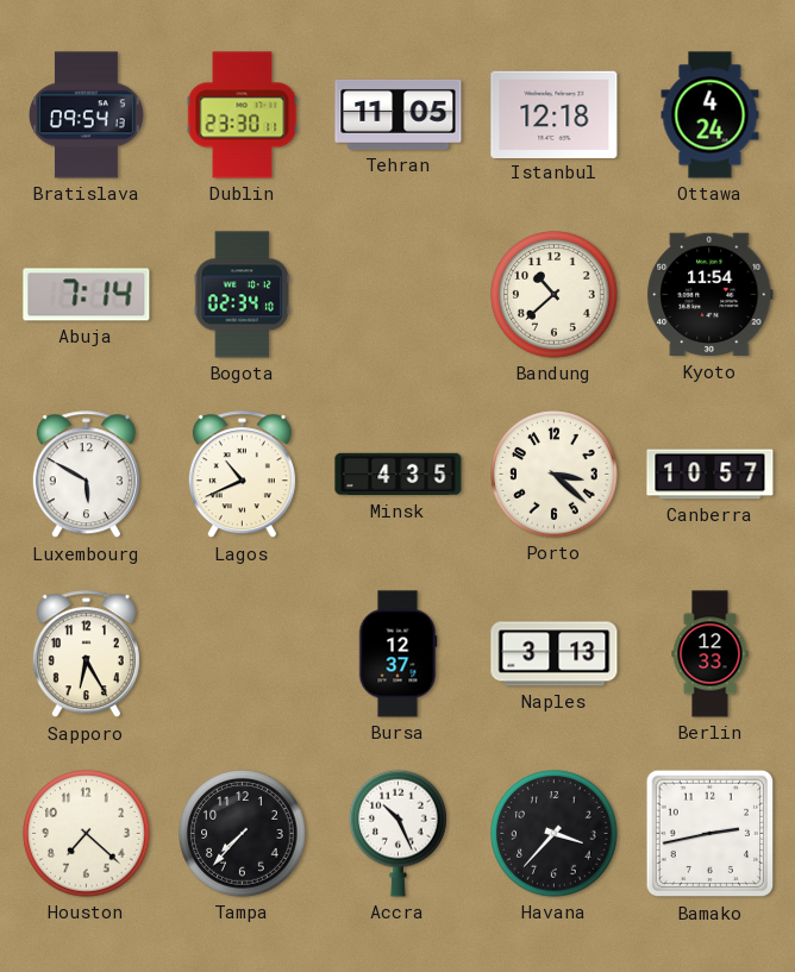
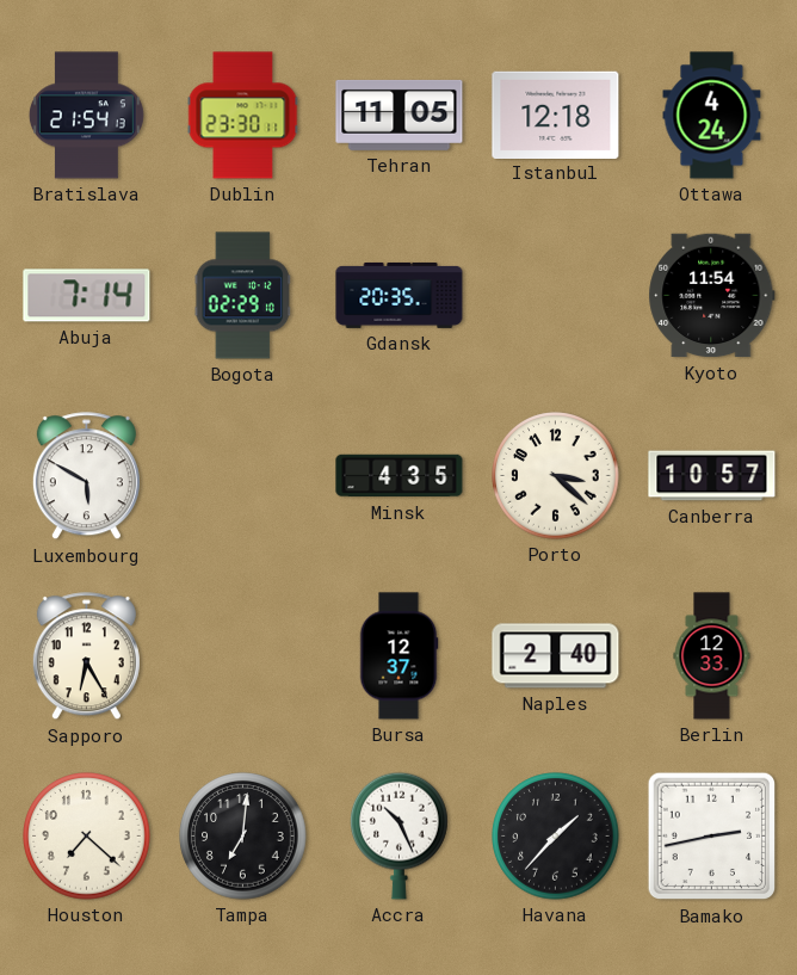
Bratislava: 09:54 -> 21:54
Bogota: 02:34 -> 02:29
Gdansk: none -> 20:35
Bandung: 10:38 -> none
Lagos: 10:41 -> none
Naples: 3:13 -> 2:40
Tampa: 7:37 -> 7:01
Havana: 3:37 -> 1:37
